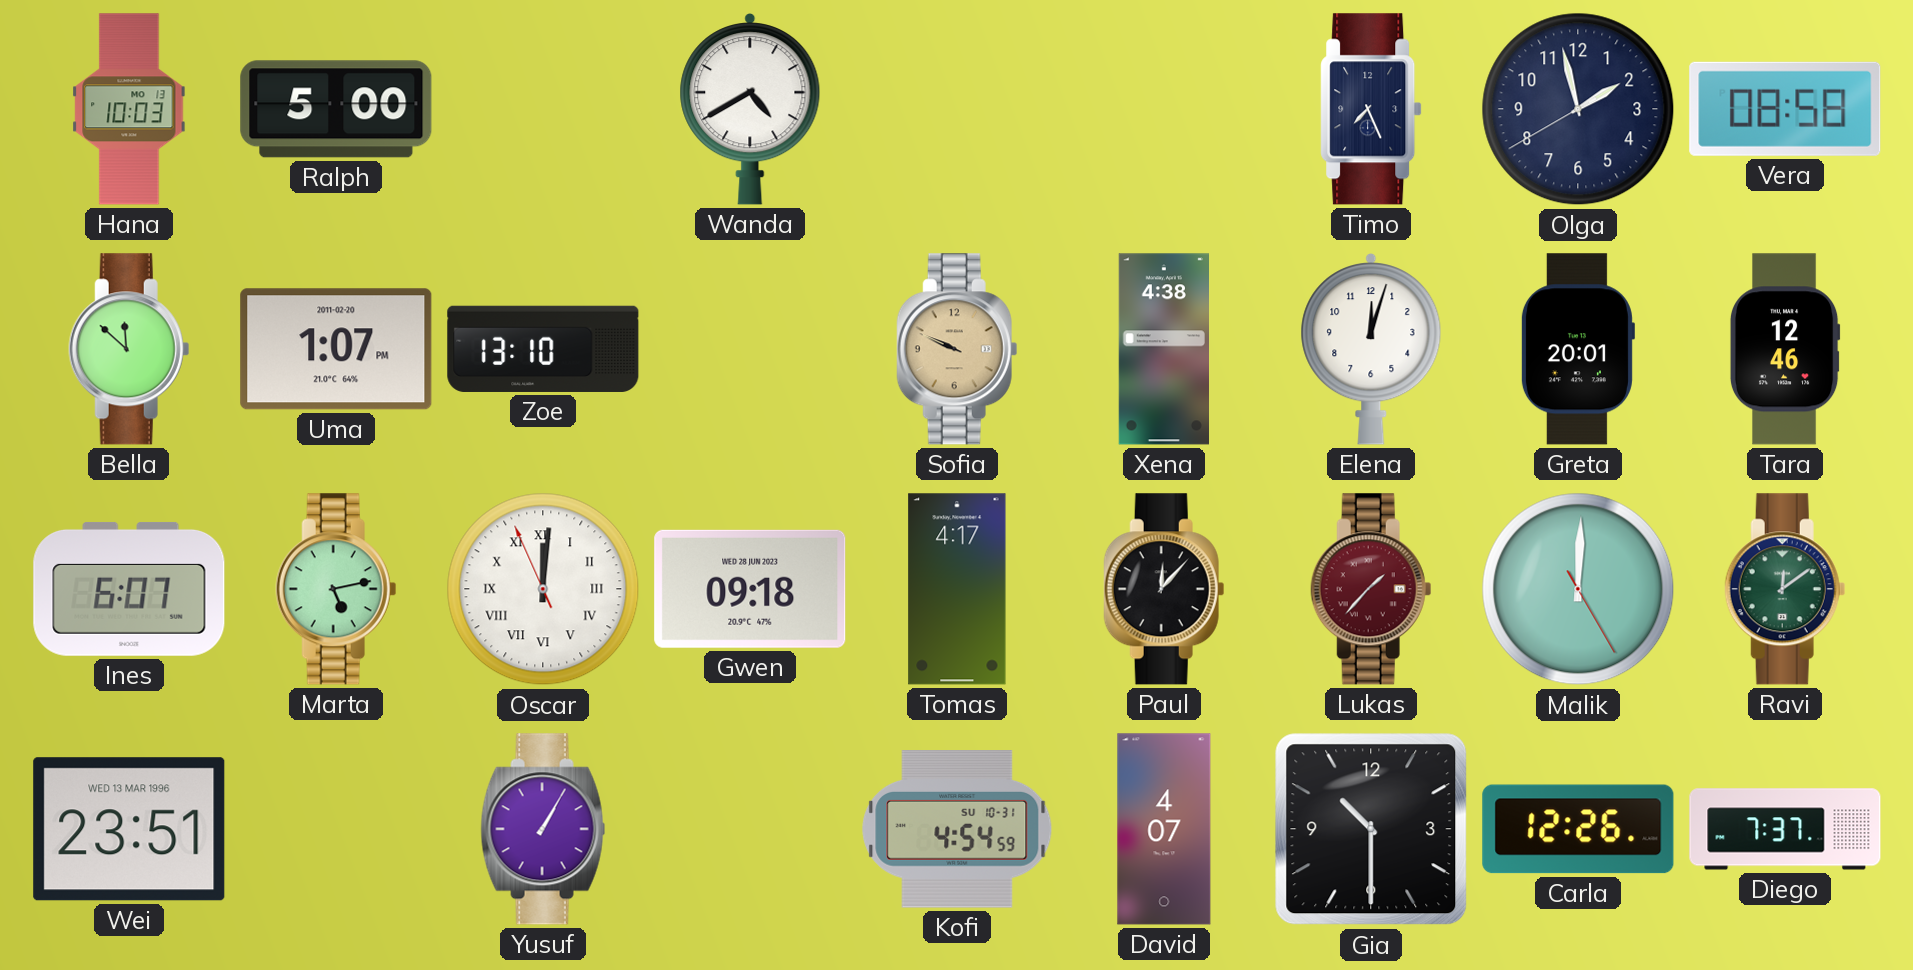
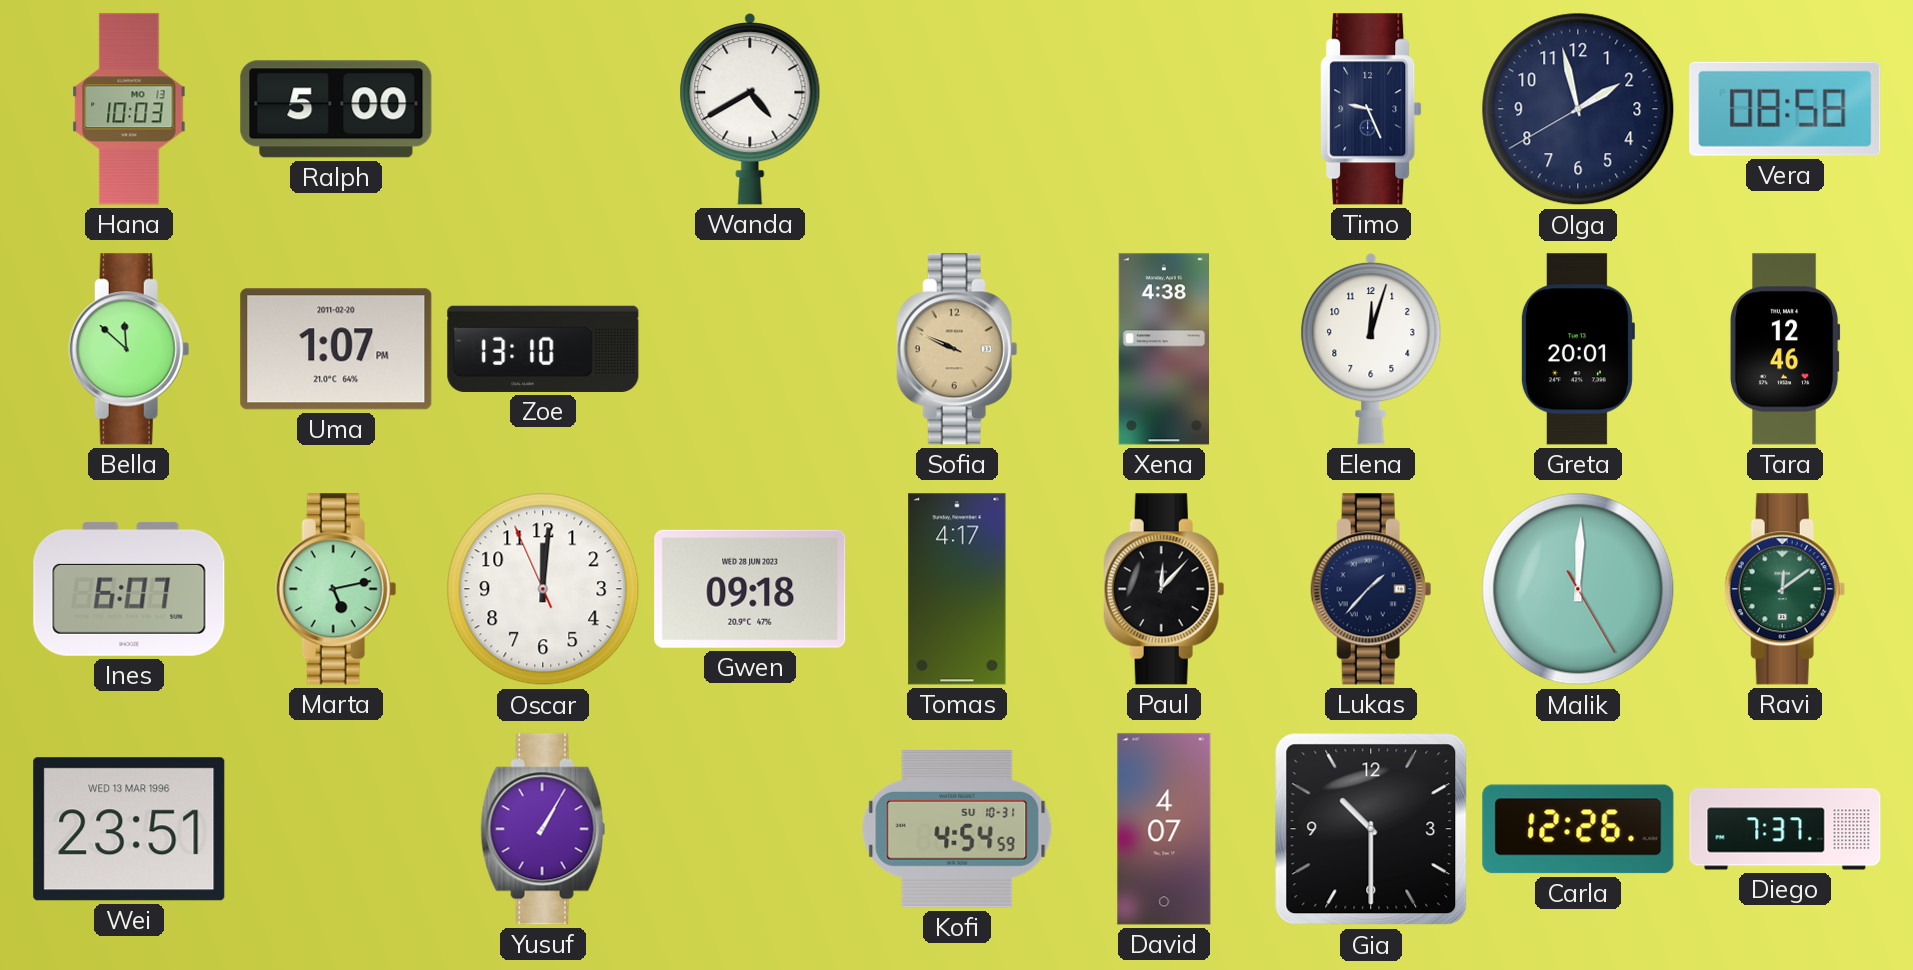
Timo: 7:26 -> 9:26
Oscar numerals: Roman -> Arabic
Lukas dial: burgundy -> navy
